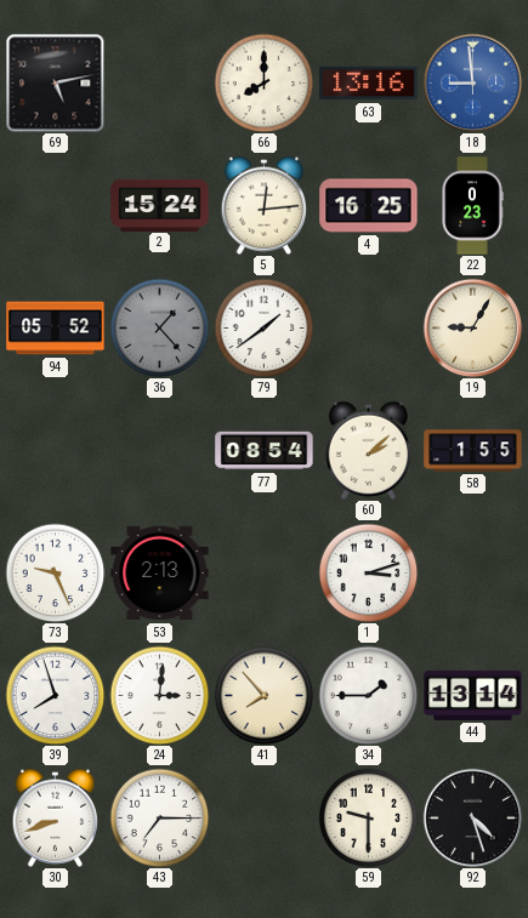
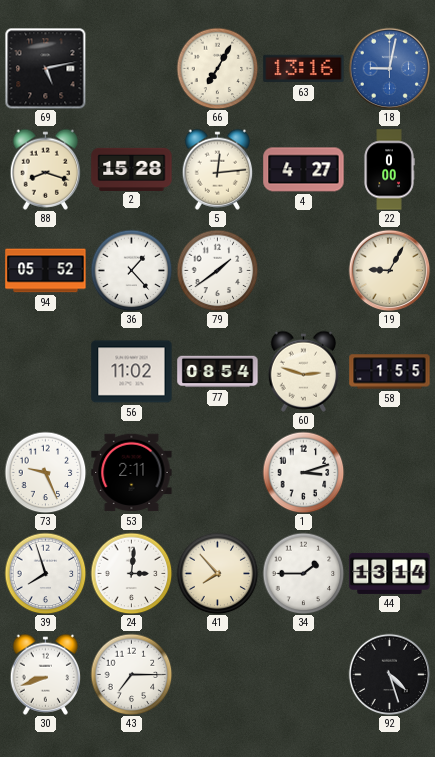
66: 8:00 -> 7:05
18: 8:59 -> 9:02
88: none -> 8:18
2: 15:24 -> 15:28
4: 16:25 -> 4:27
22: 0:23 -> 0:00
36 dial: grey -> white
56: none -> 11:02
60: 2:08 -> 2:48
53: 2:13 -> 2:11
59: 9:30 -> none
